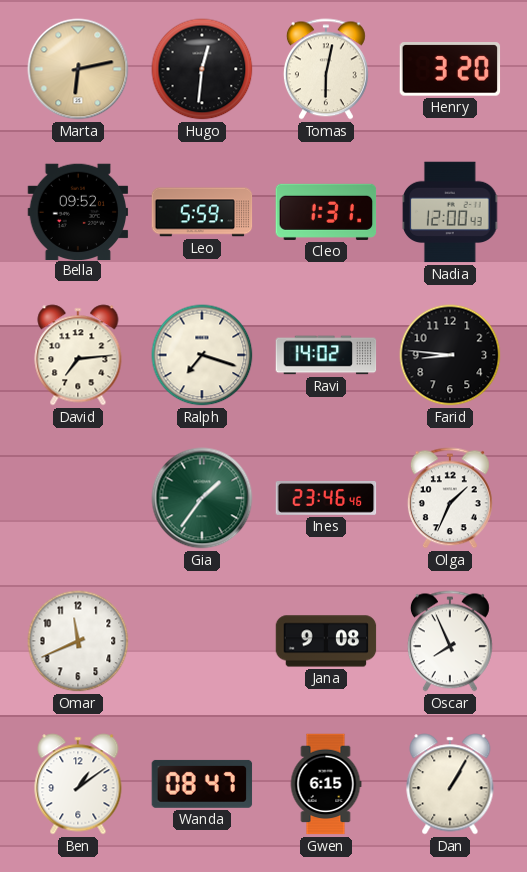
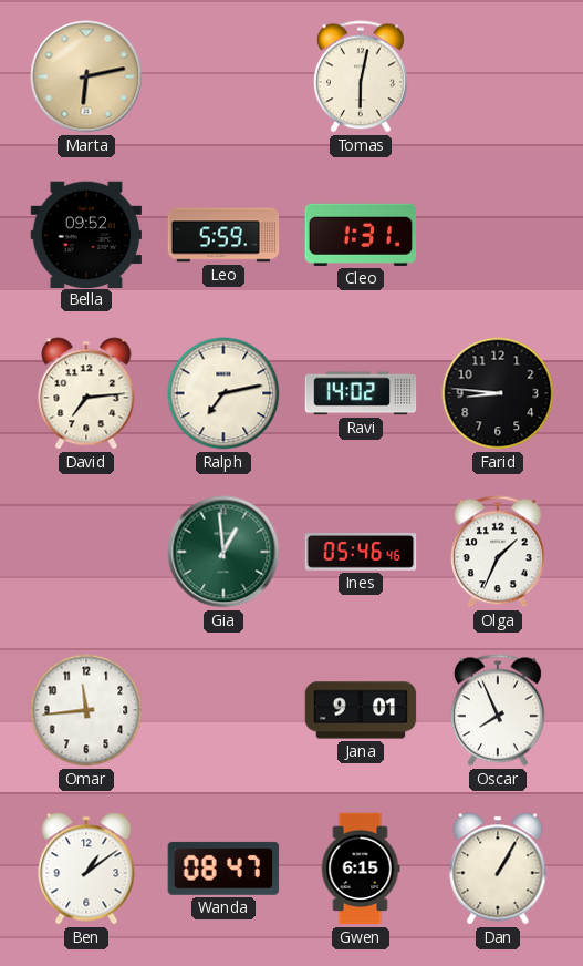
Hugo: 12:31 -> none
Henry: 3:20 -> none
Nadia: 12:00 -> none
Ralph: 7:18 -> 7:13
Gia: 1:36 -> 12:59
Ines: 23:46 -> 05:46
Omar: 11:41 -> 11:44
Jana: 9:08 -> 9:01
